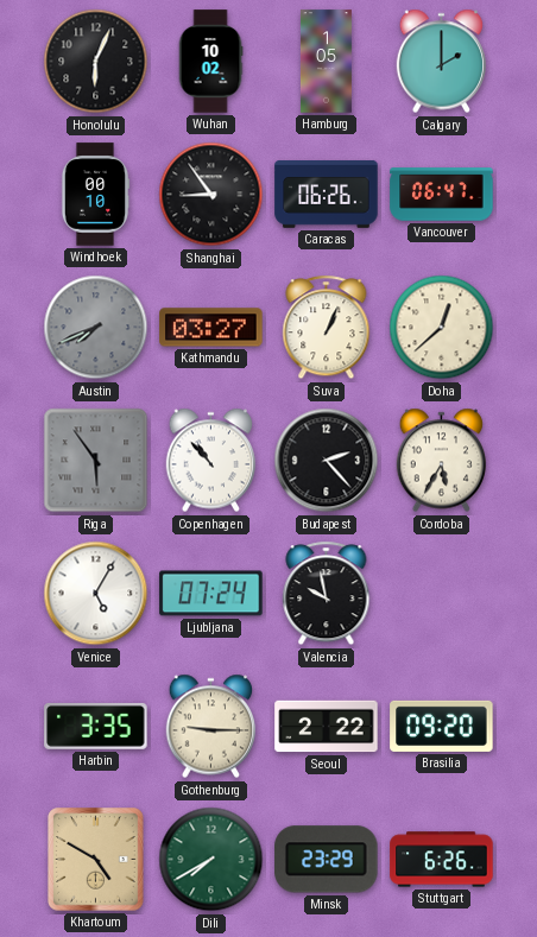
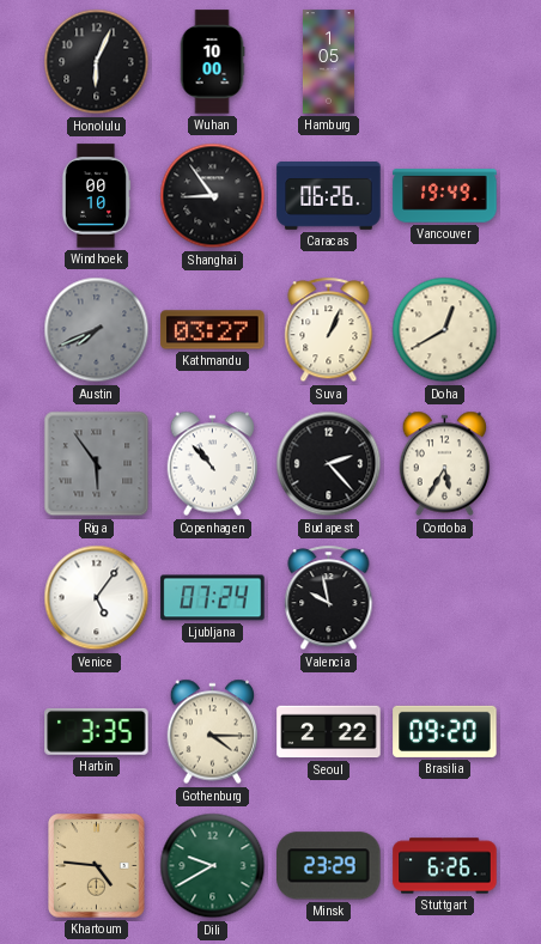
Wuhan: 10:02 -> 10:00
Calgary: 2:00 -> none
Vancouver: 06:47 -> 19:49
Doha: 12:38 -> 12:40
Venice: 5:05 -> 5:06
Gothenburg: 9:15 -> 4:15
Khartoum: 4:50 -> 4:46
Dili: 7:40 -> 9:40
